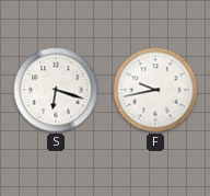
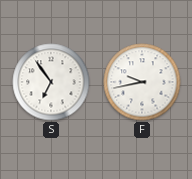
S: 6:18 -> 6:54
